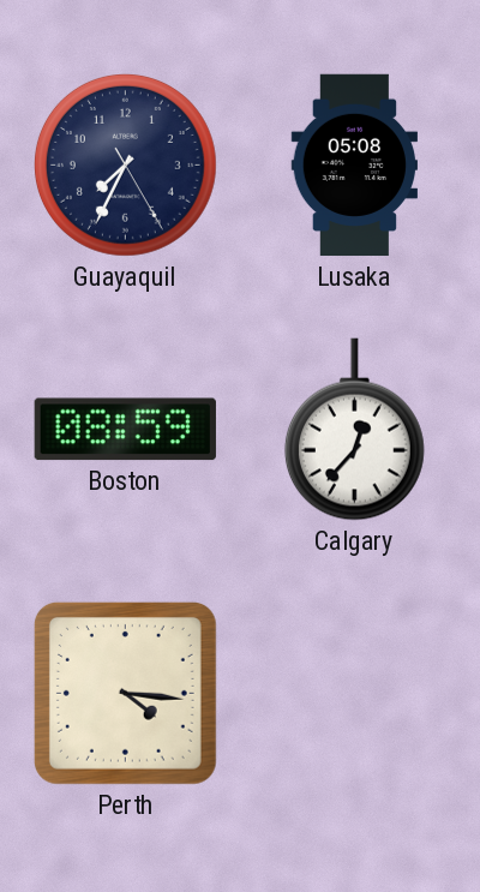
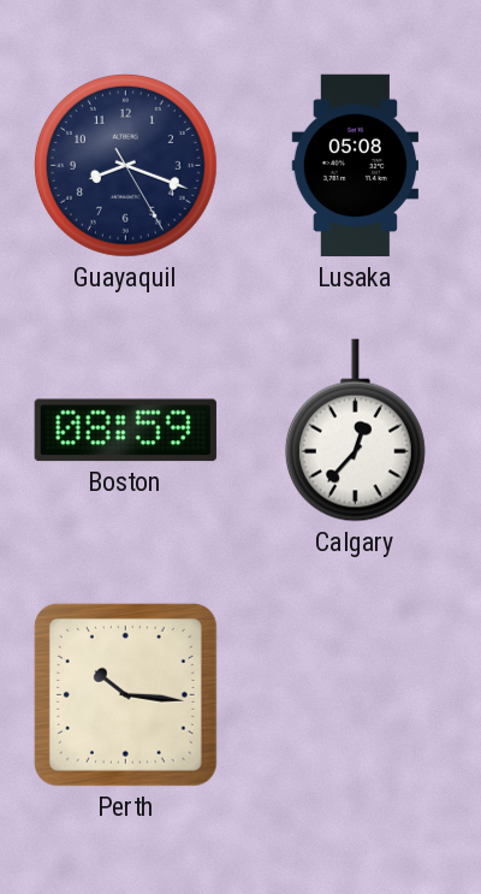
Guayaquil: 7:34 -> 8:18
Perth: 4:16 -> 10:16
